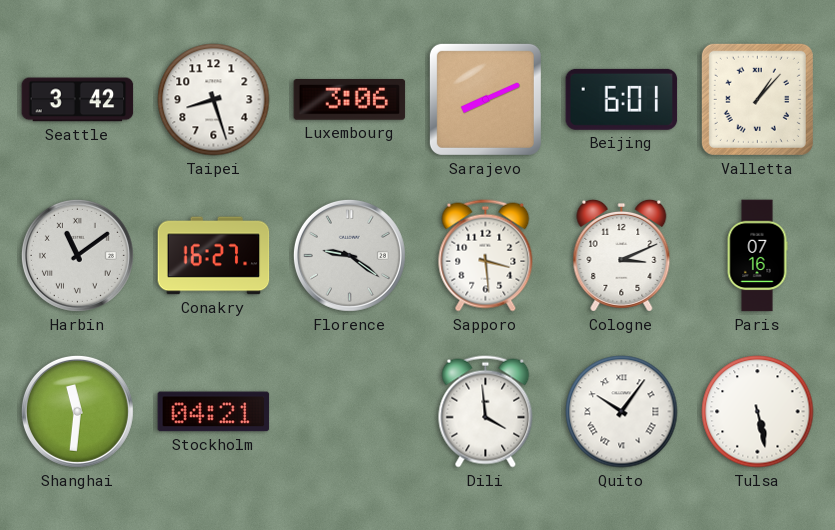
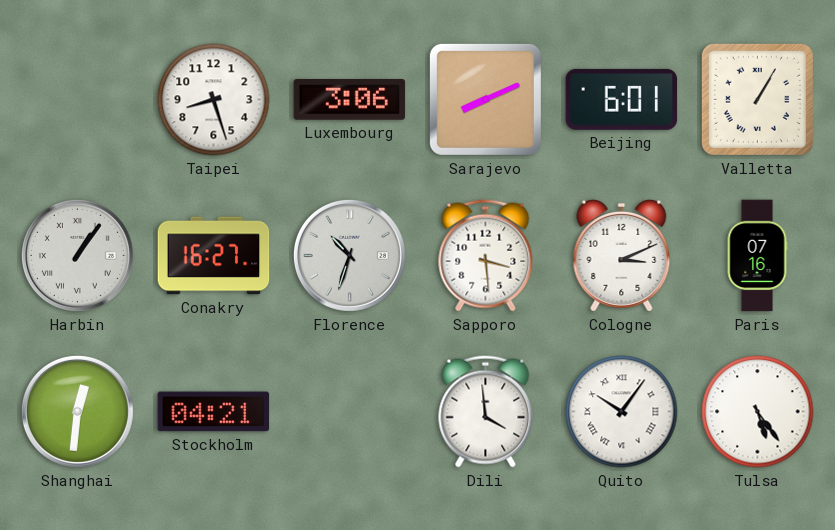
Seattle: 3:42 -> none
Valletta: 1:07 -> 1:05
Harbin: 11:09 -> 1:06
Florence: 9:21 -> 10:33
Shanghai: 11:31 -> 12:31
Tulsa: 5:28 -> 5:24
